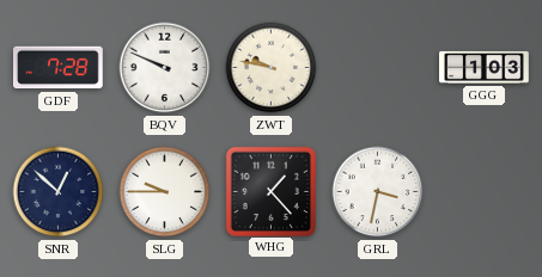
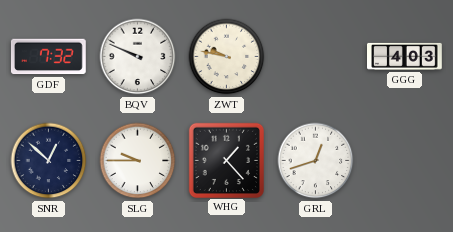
GDF: 7:28 -> 7:32
GGG: 1:03 -> 4:03
GRL: 3:32 -> 12:42
